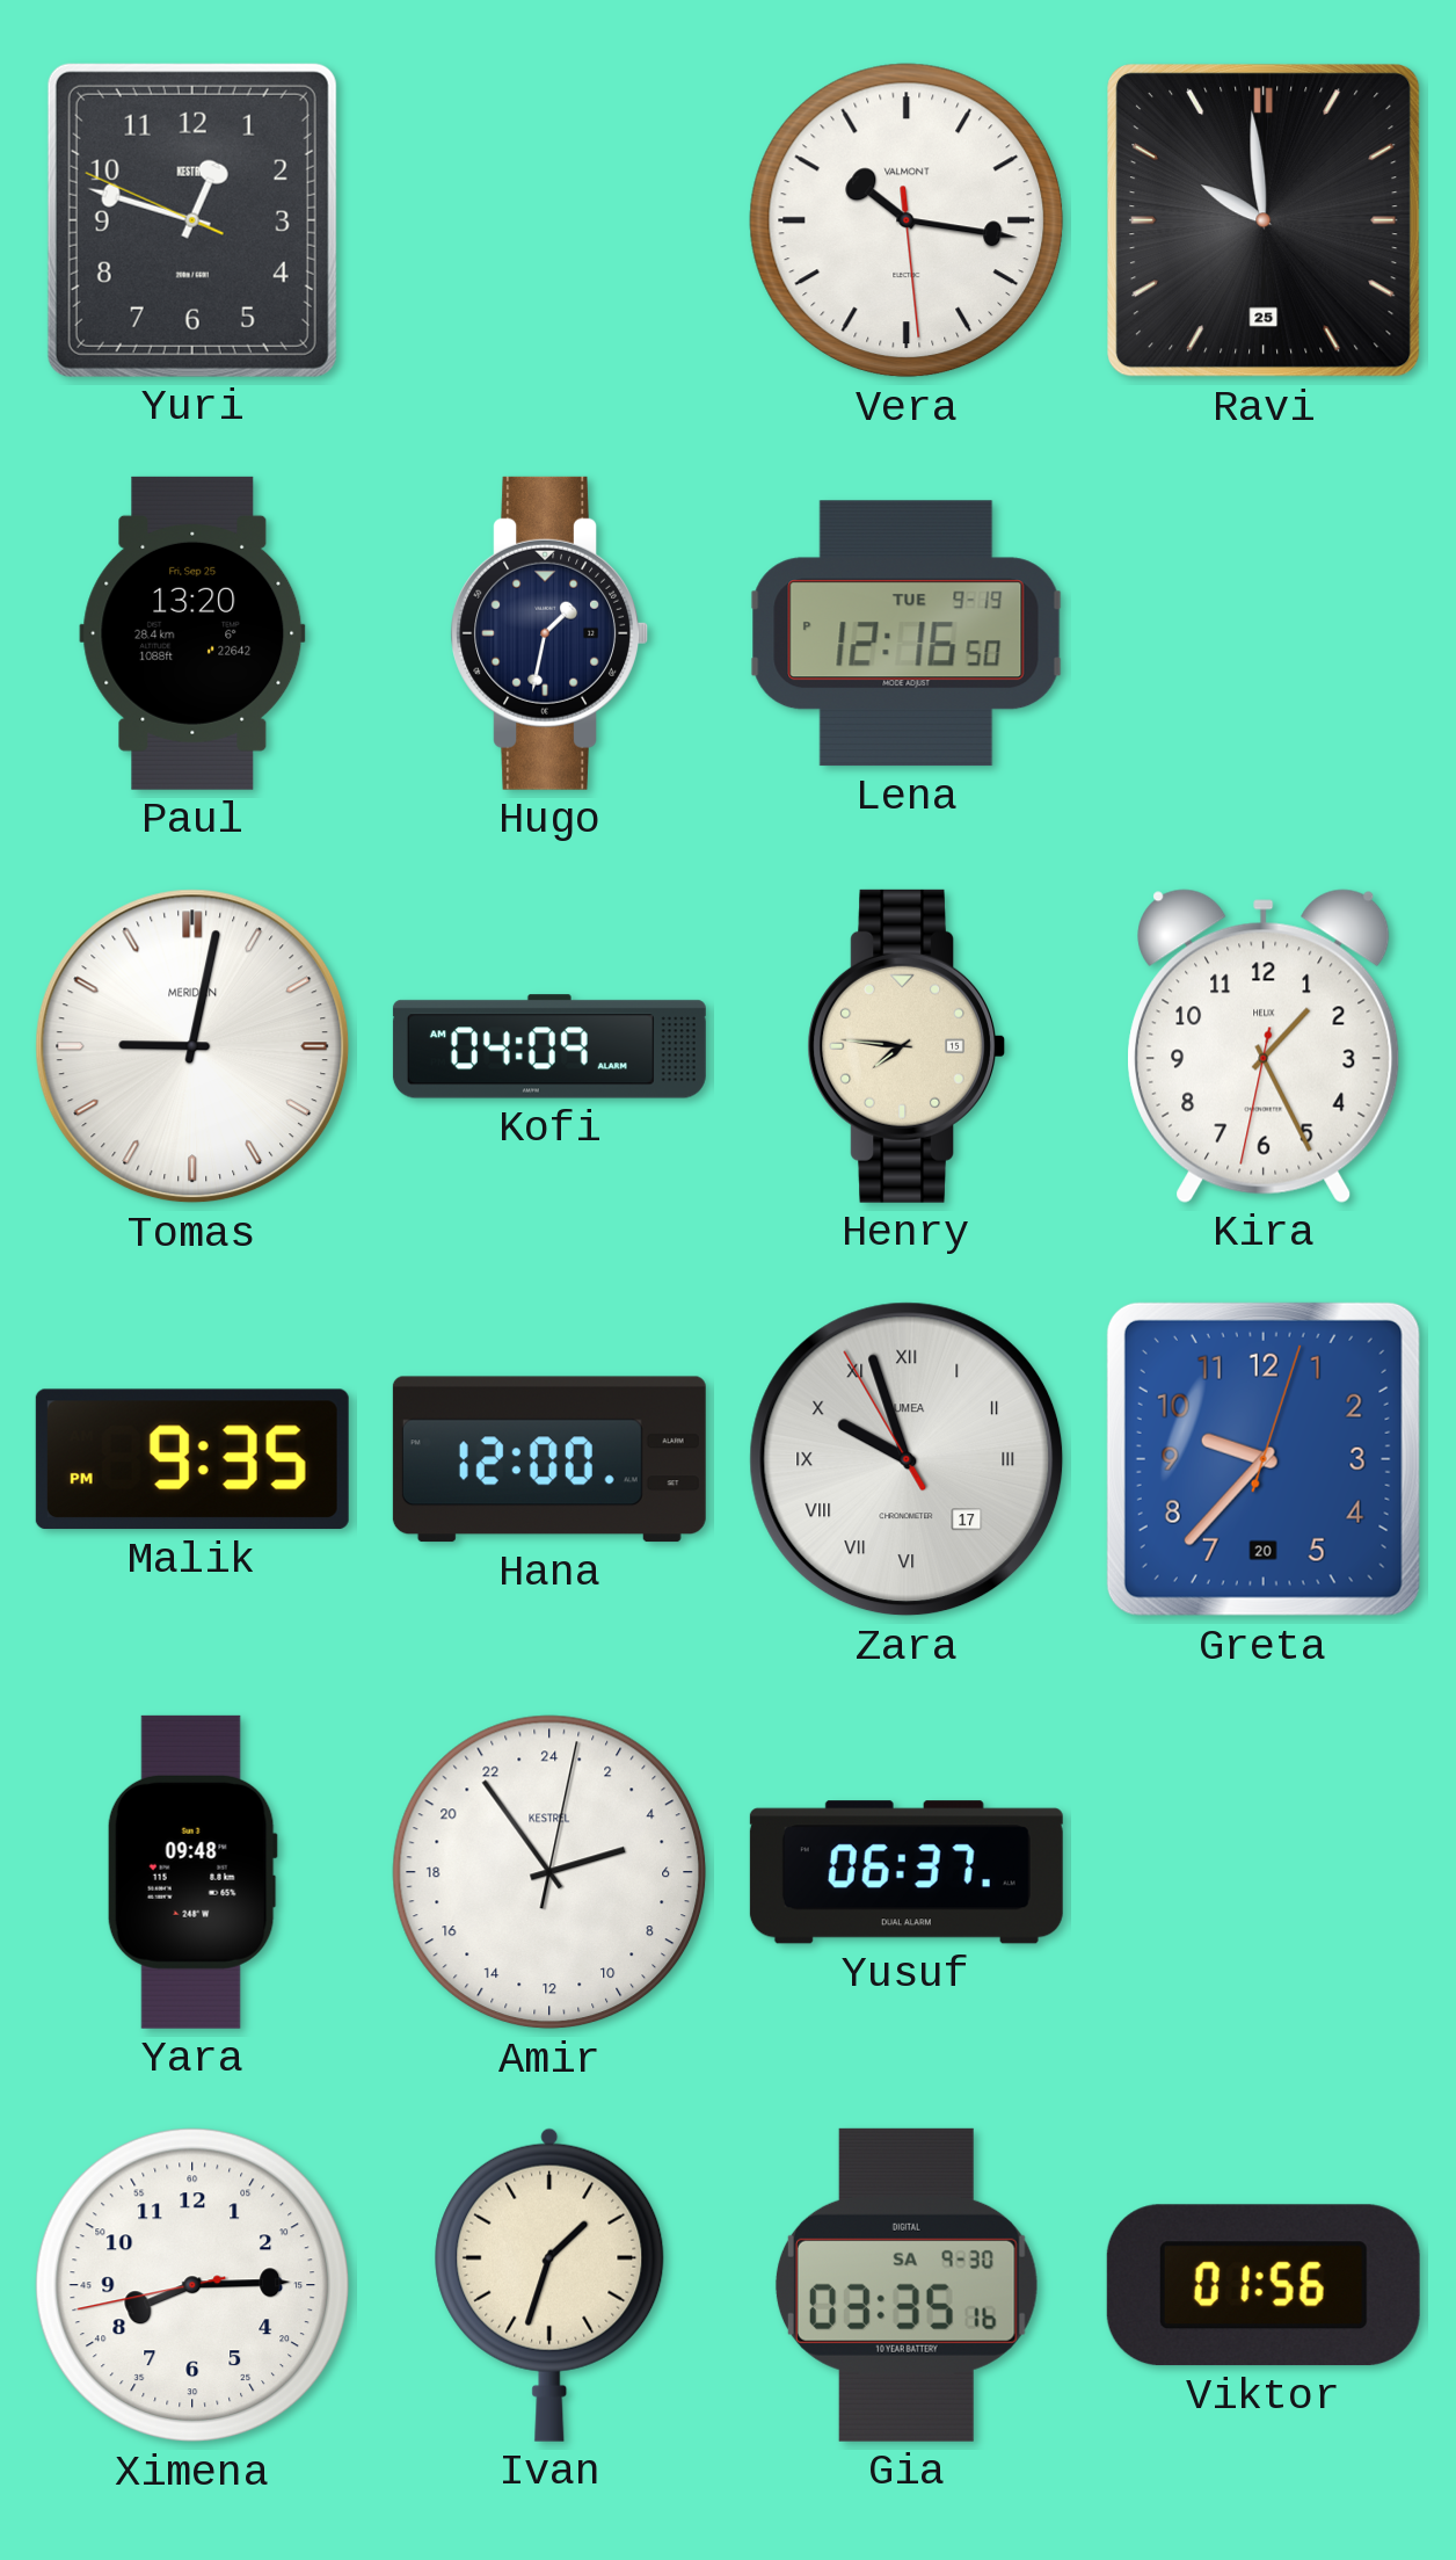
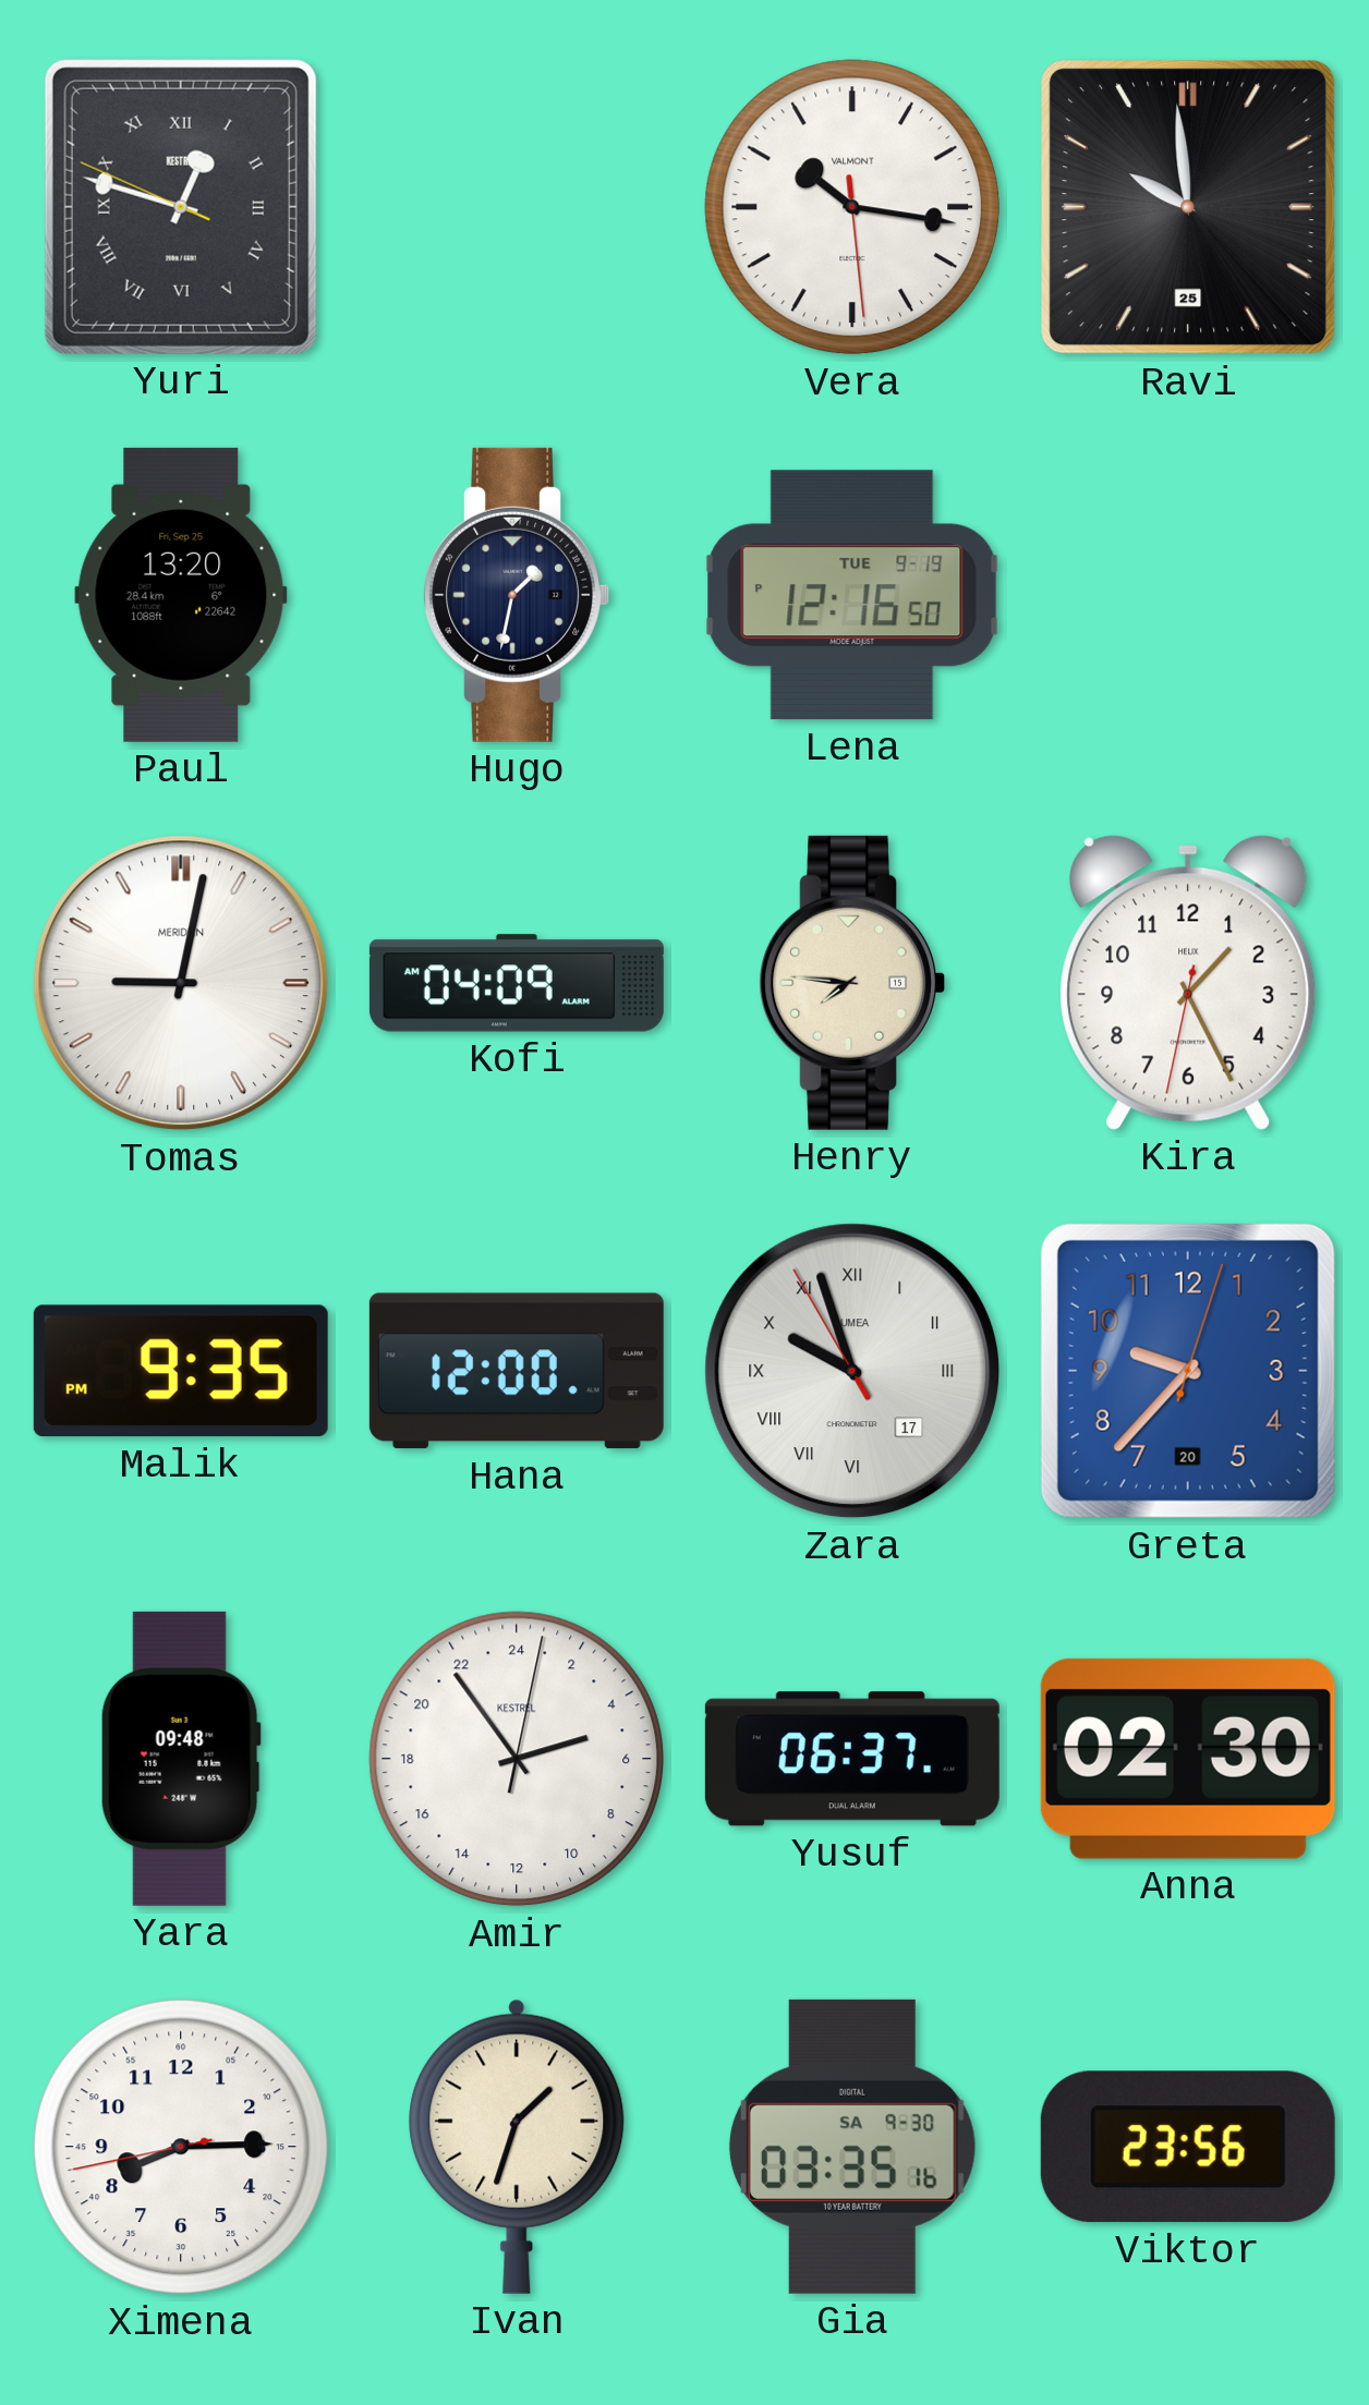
Yuri numerals: Arabic -> Roman
Anna: none -> 02:30
Viktor: 01:56 -> 23:56
